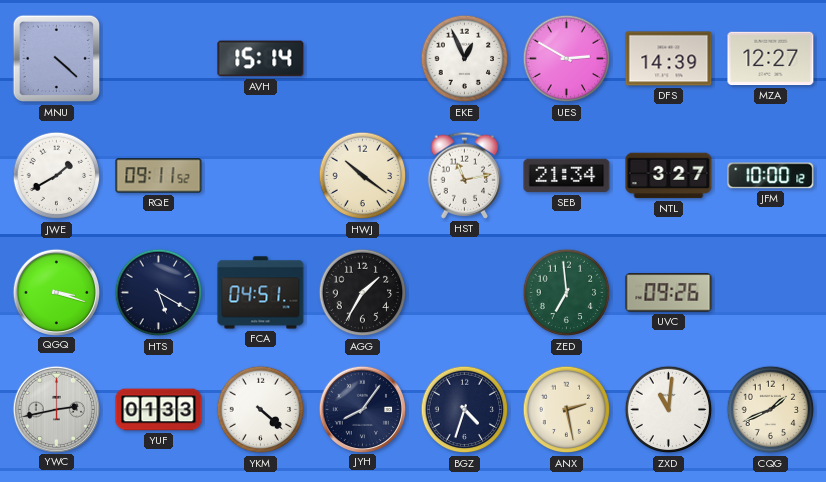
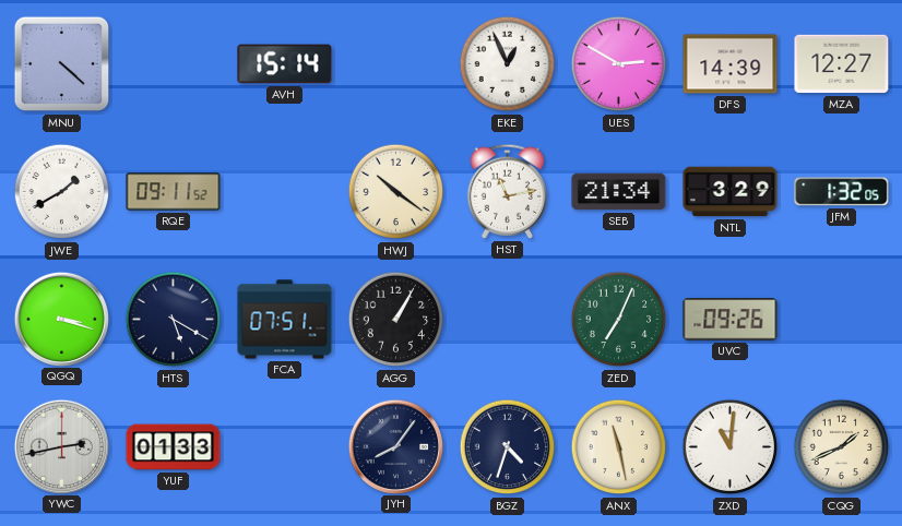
NTL: 3:27 -> 3:29
JFM: 10:00 -> 1:32
FCA: 04:51 -> 07:51
AGG: 1:35 -> 1:05
ZED: 6:59 -> 7:04
YKM: 4:22 -> none
ANX: 2:28 -> 11:28
